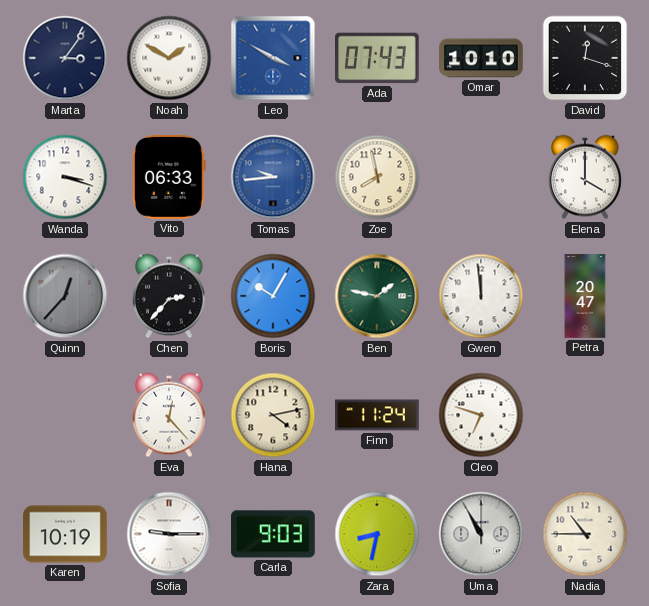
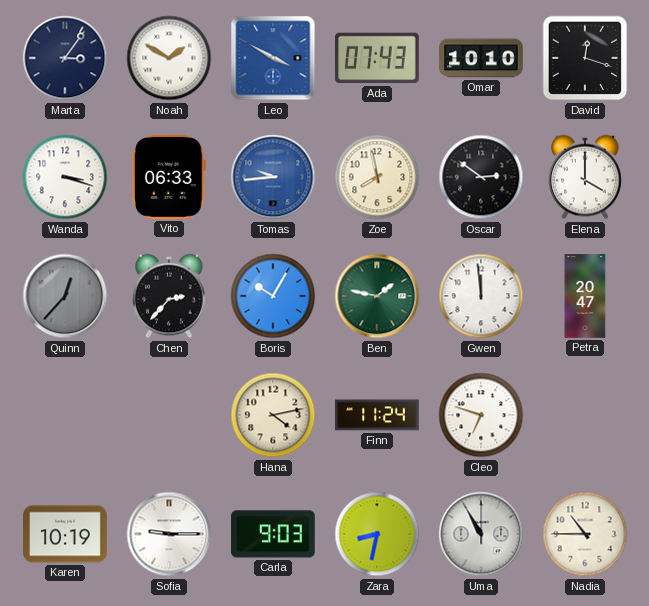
Oscar: none -> 2:51
Eva: 12:23 -> none
